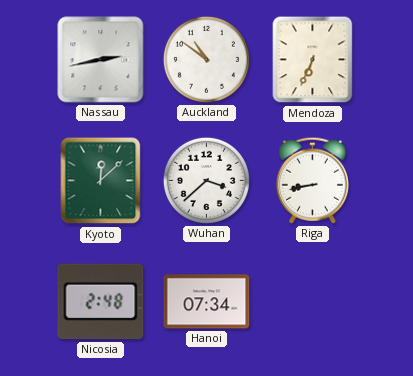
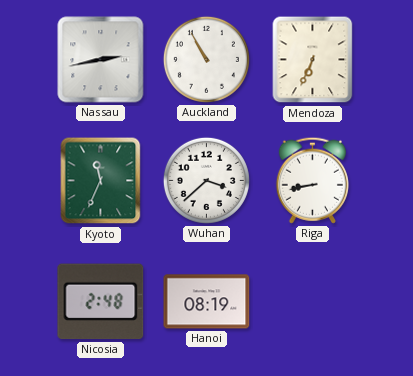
Auckland: 10:51 -> 10:55
Kyoto: 12:08 -> 11:34
Hanoi: 07:34 -> 08:19
